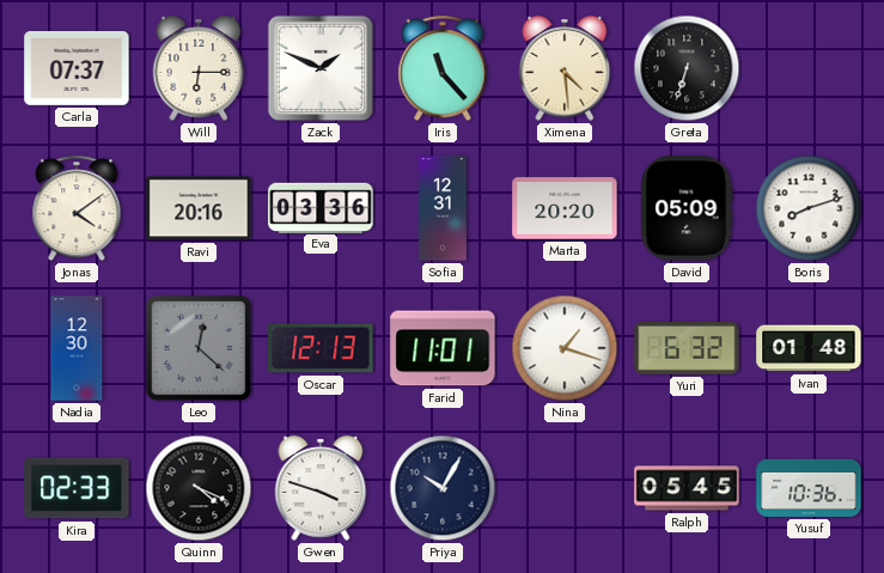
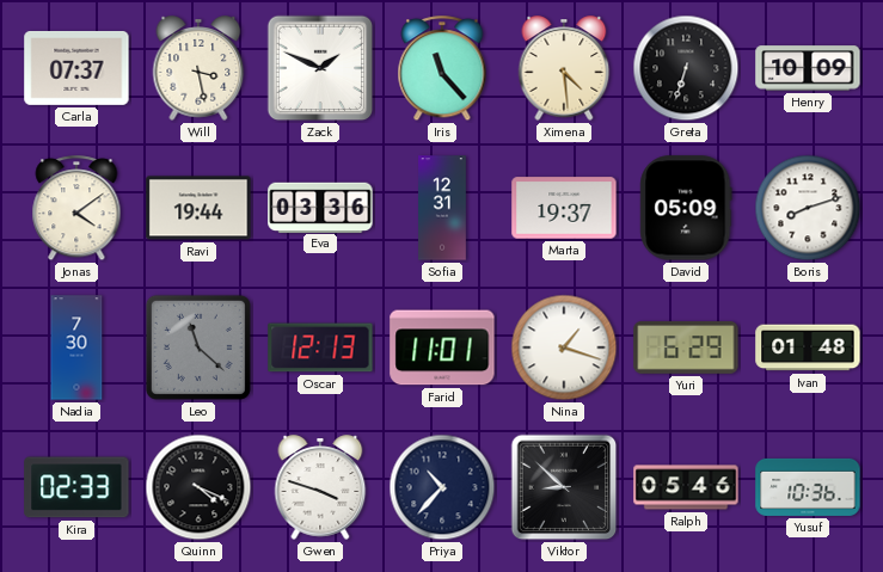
Will: 6:15 -> 3:28
Henry: none -> 10:09
Ravi: 20:16 -> 19:44
Marta: 20:20 -> 19:37
Nadia: 12:30 -> 7:30
Leo: 12:22 -> 11:22
Yuri: 6:32 -> 6:29
Priya: 10:05 -> 10:37
Viktor: none -> 8:52
Ralph: 05:45 -> 05:46
